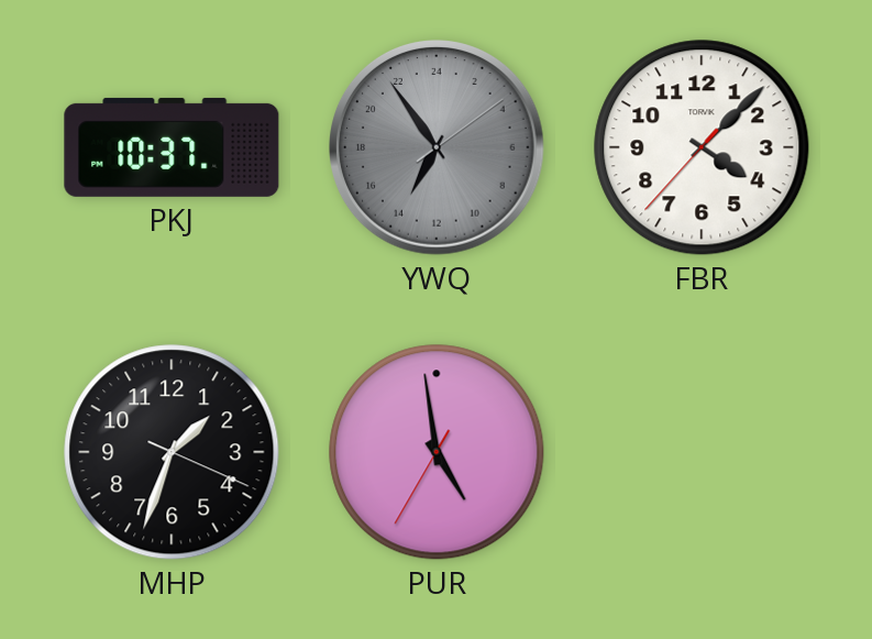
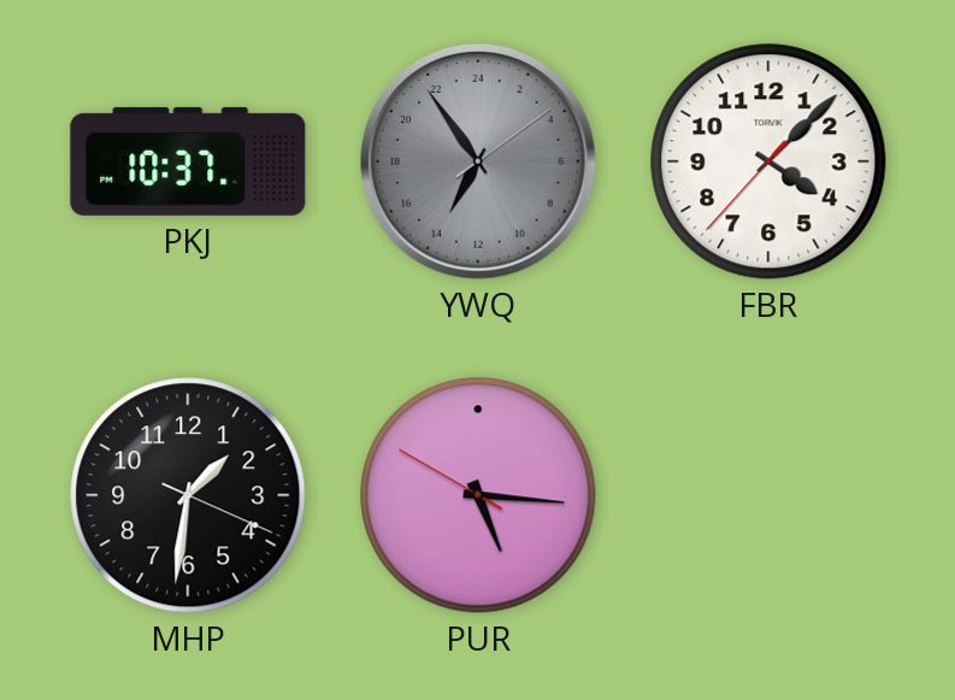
MHP: 1:33 -> 1:31
PUR: 4:58 -> 5:15
